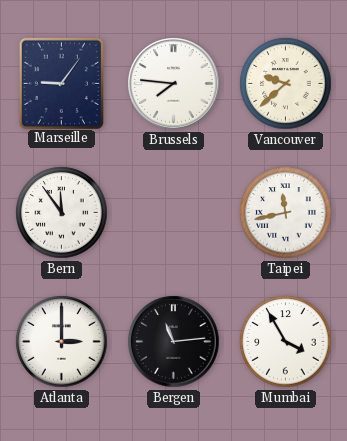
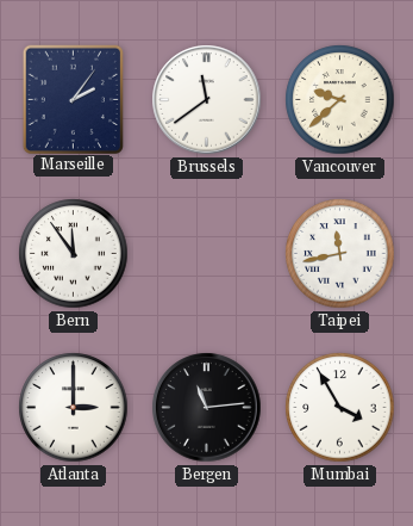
Marseille: 9:06 -> 2:06
Brussels: 7:46 -> 11:39
